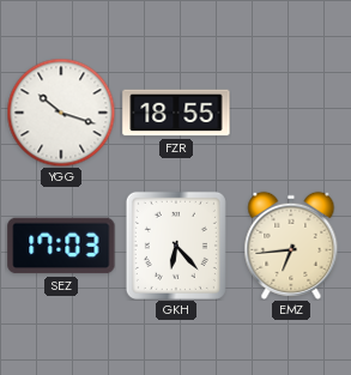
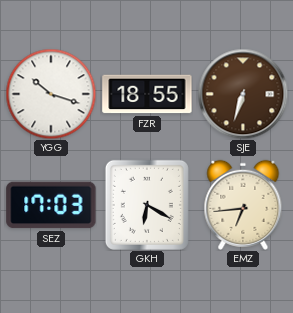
SJE: none -> 6:33
GKH: 6:23 -> 6:20
